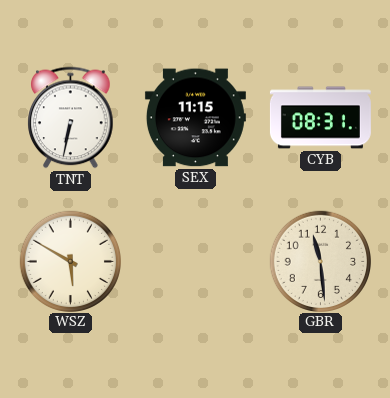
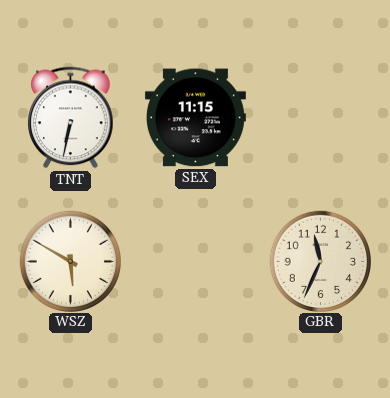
CYB: 08:31 -> none
GBR: 11:29 -> 11:34
